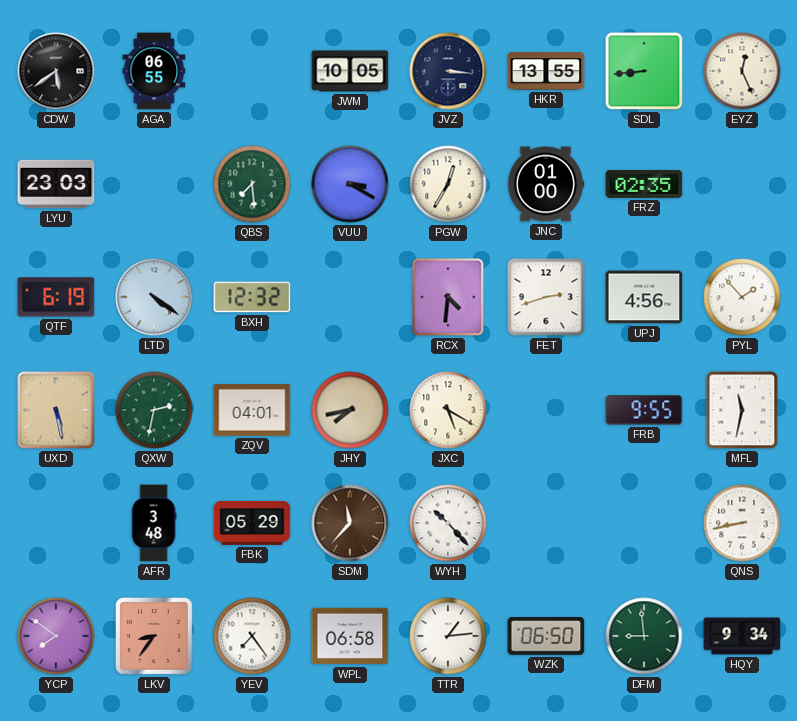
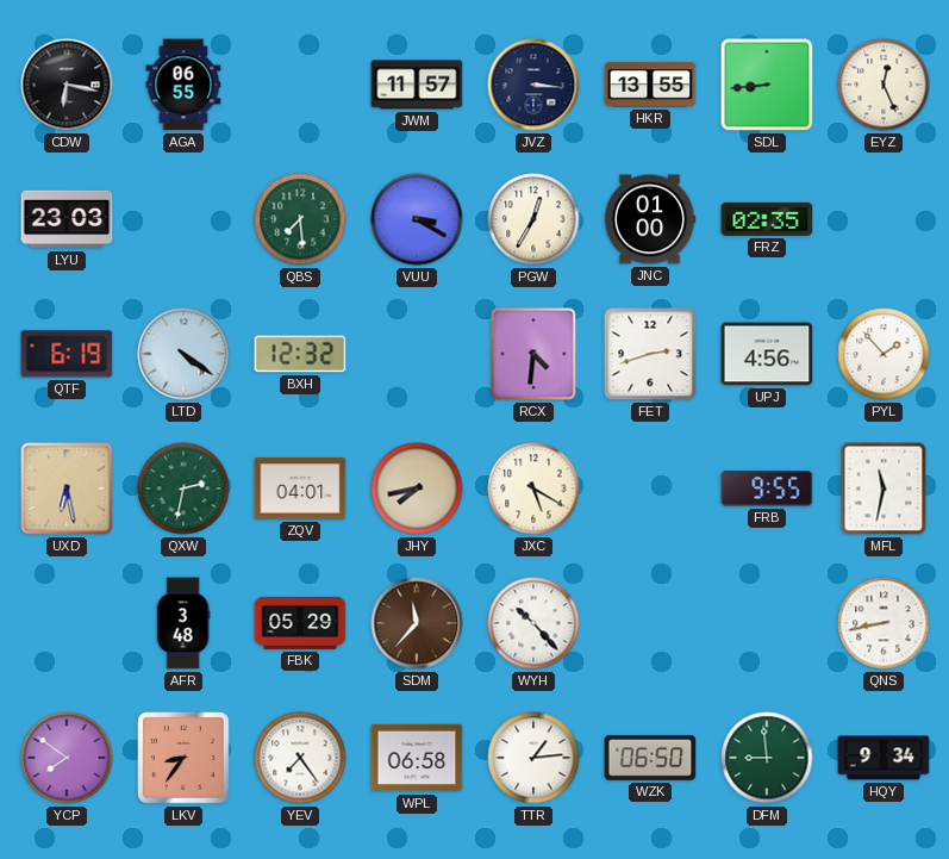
CDW: 5:39 -> 6:17
JWM: 10:05 -> 11:57
UXD: 5:28 -> 6:28
